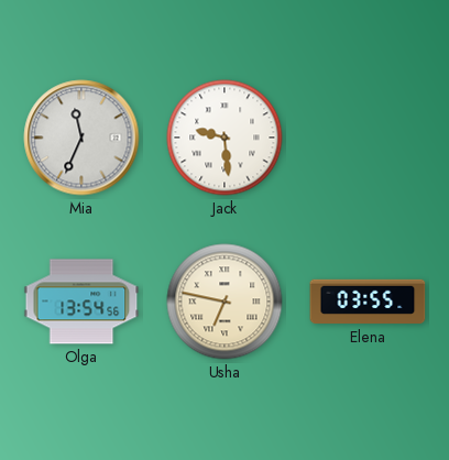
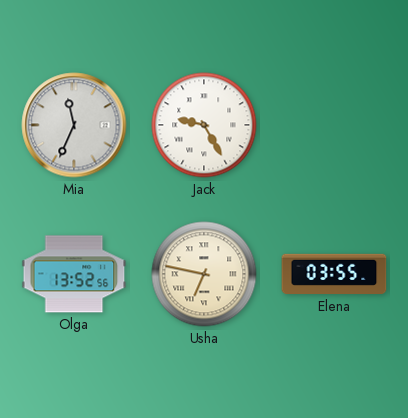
Jack: 9:29 -> 9:25
Olga: 13:54 -> 13:52
